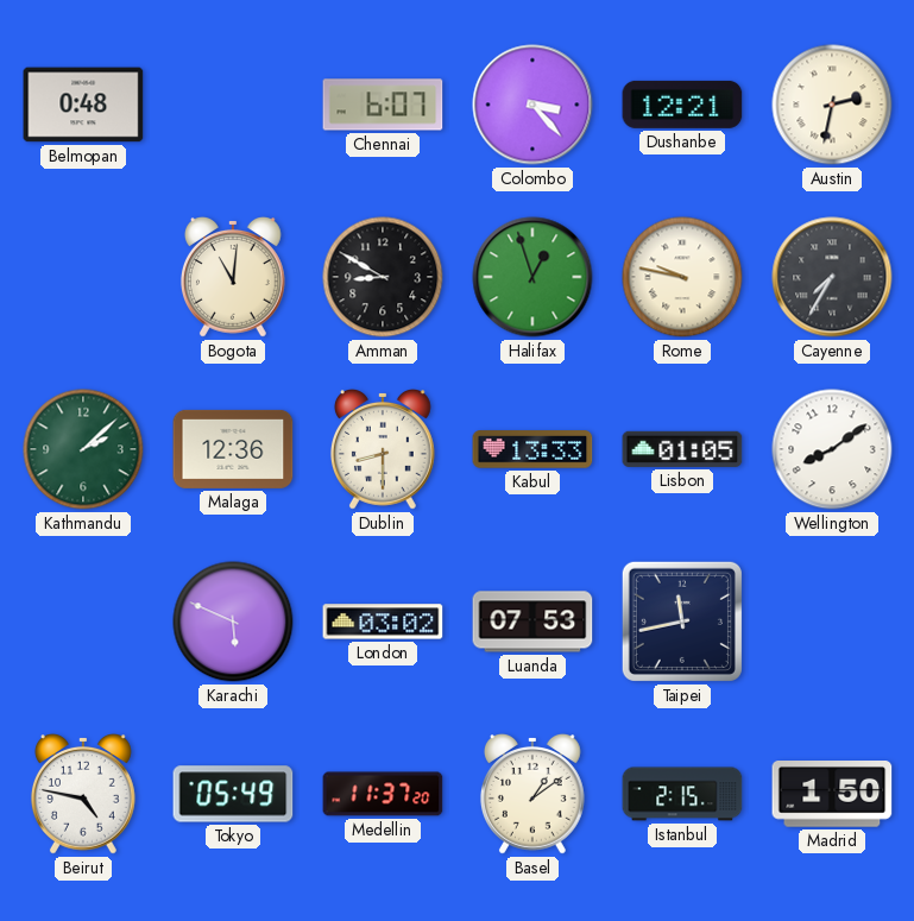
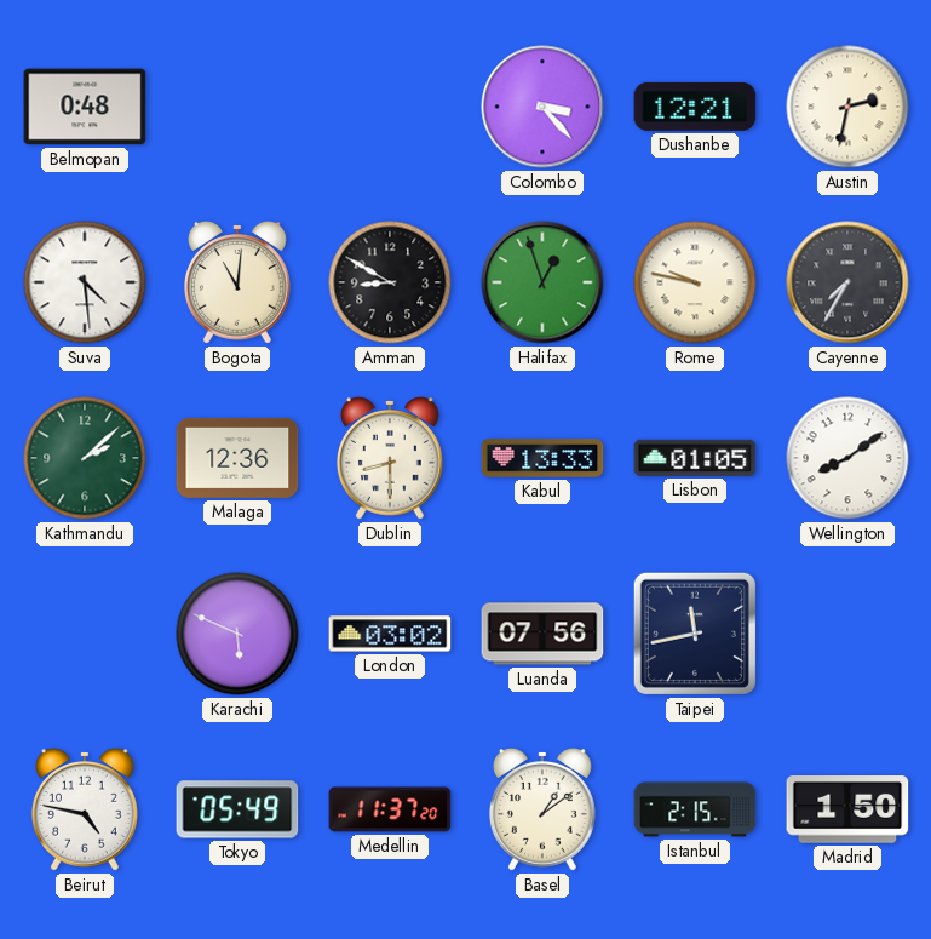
Chennai: 6:07 -> none
Suva: none -> 4:29
Luanda: 07:53 -> 07:56
